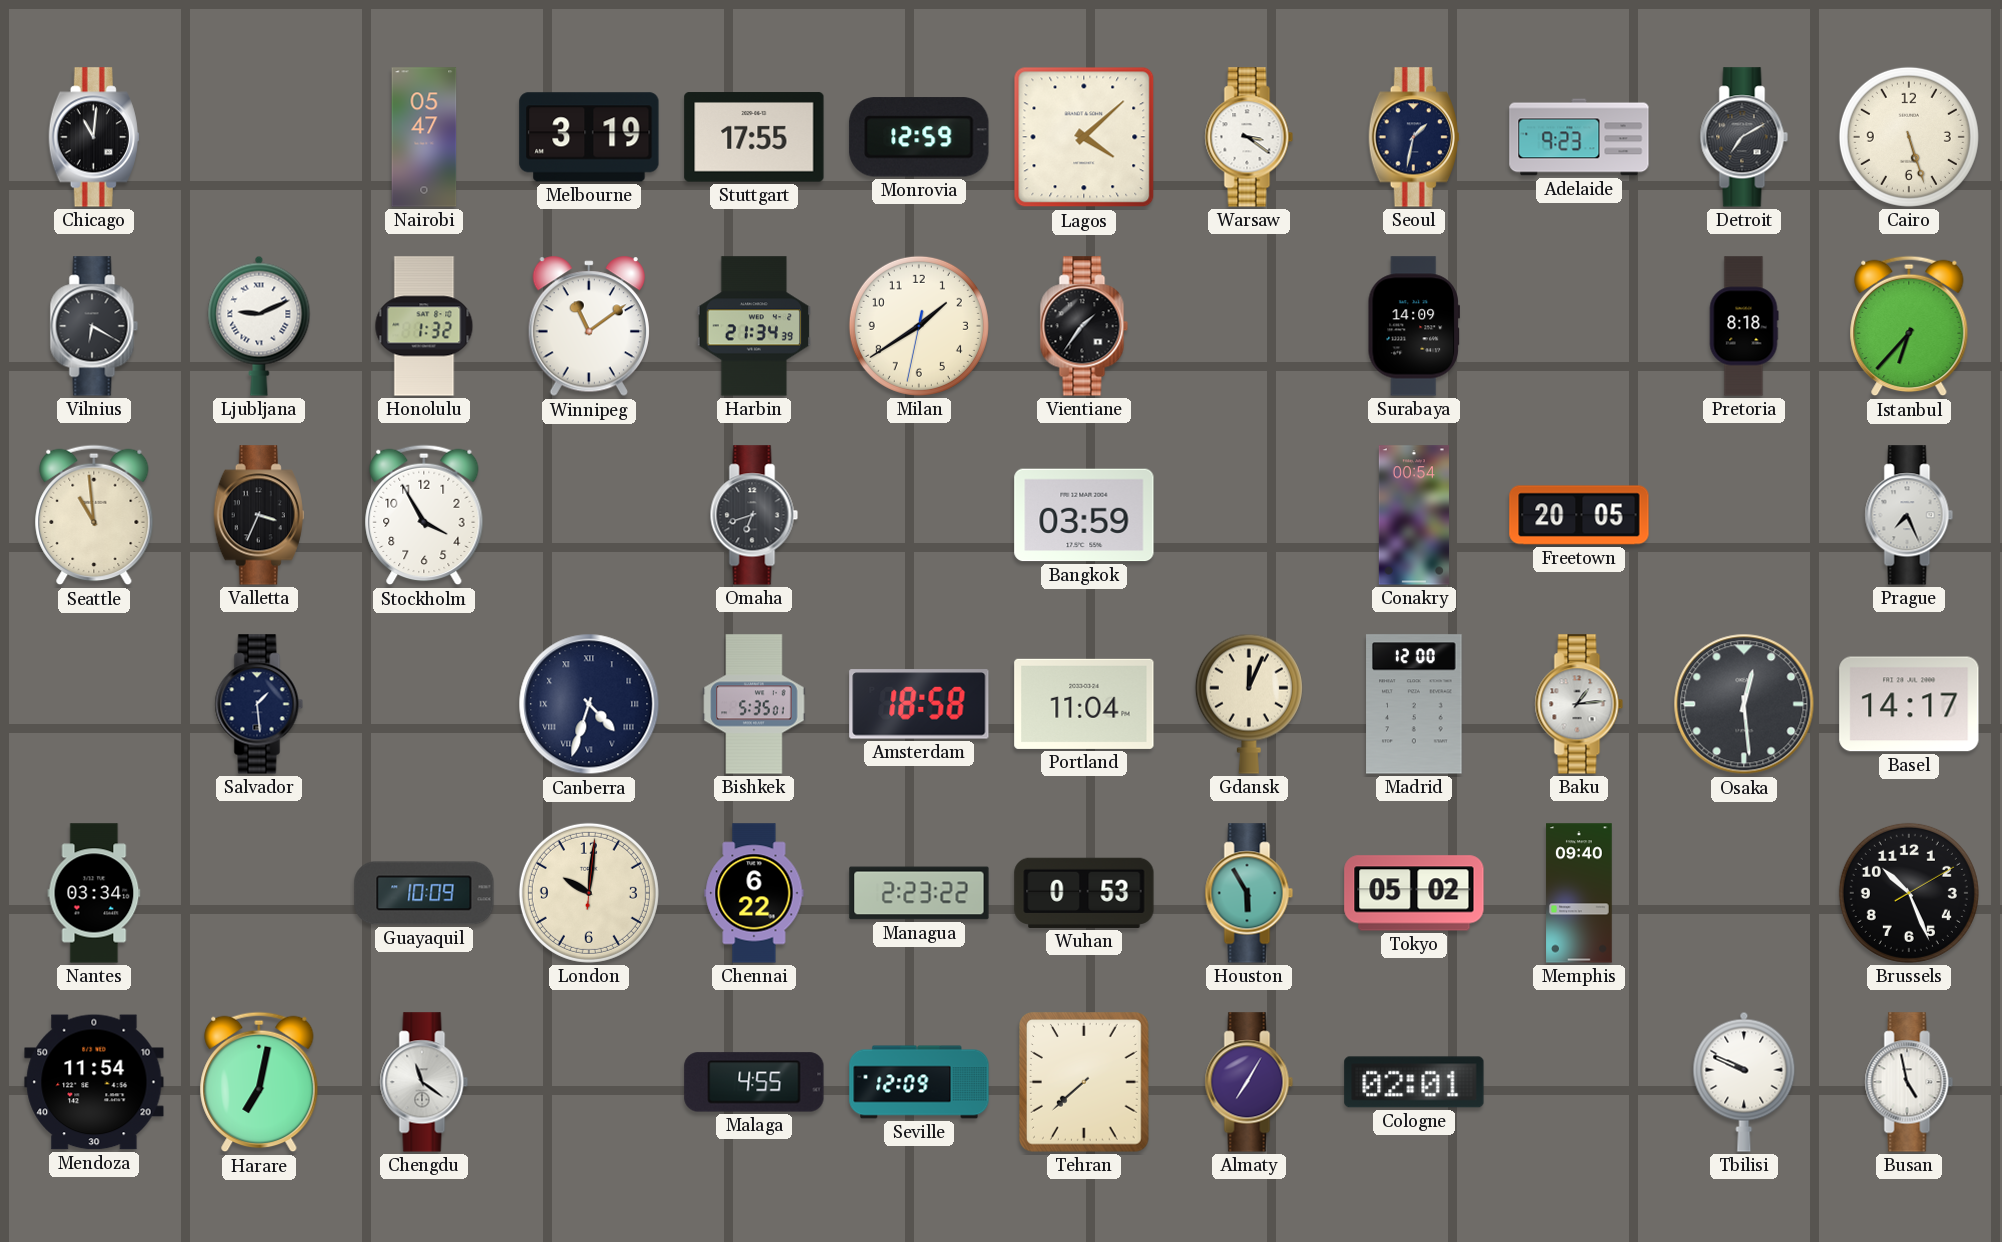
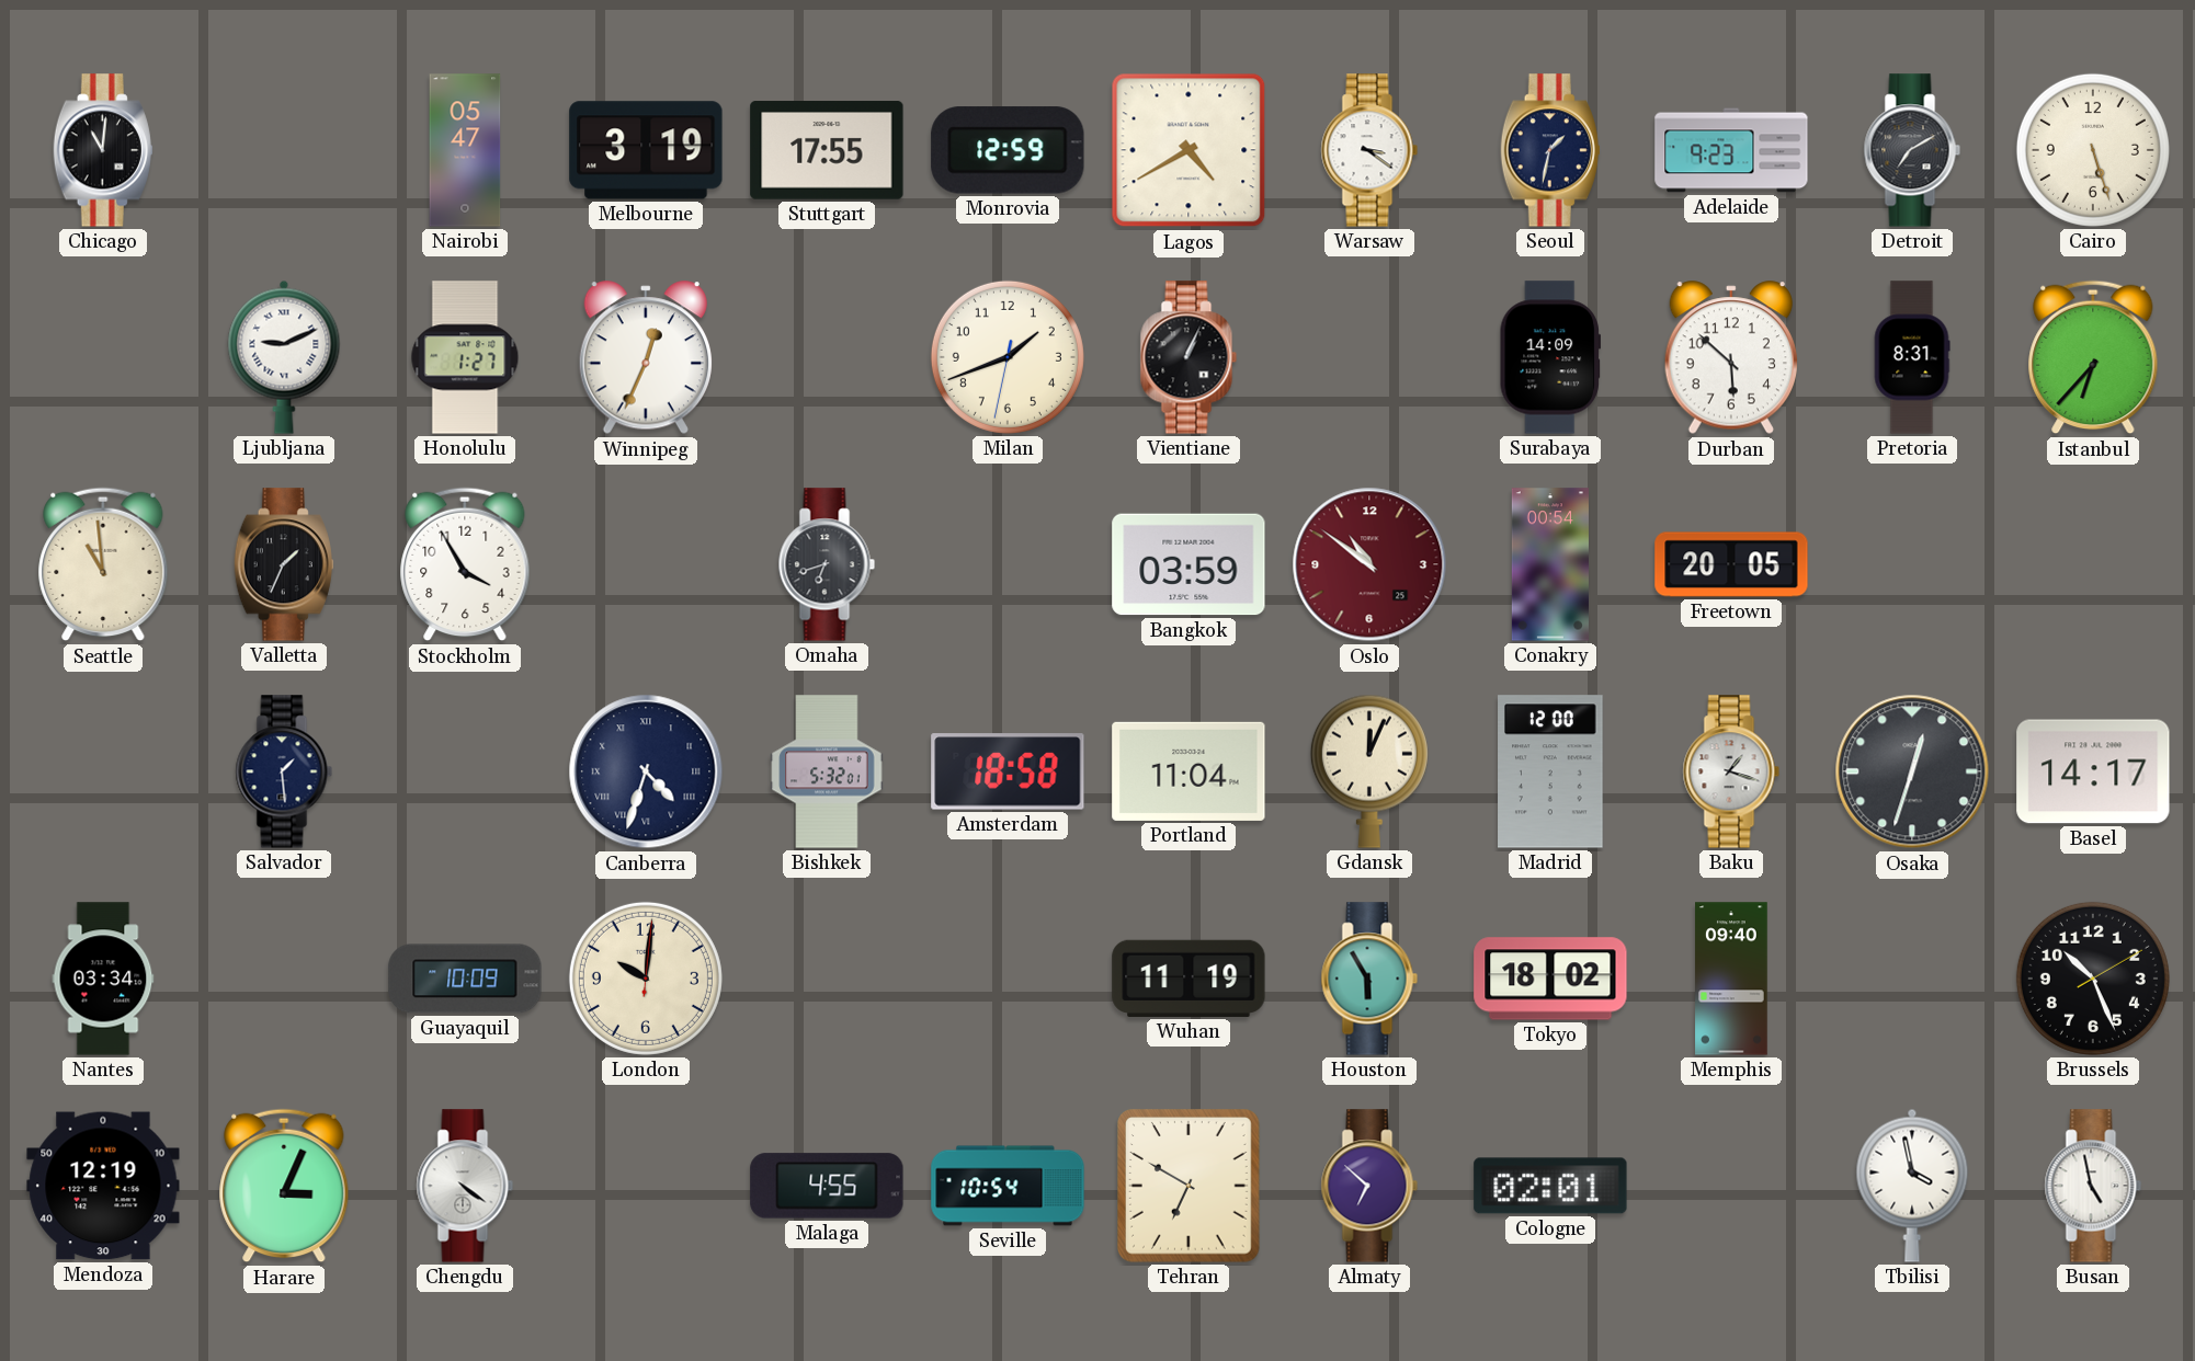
Lagos: 4:08 -> 4:40
Vilnius: 6:20 -> none
Honolulu: 1:32 -> 1:27
Winnipeg: 11:09 -> 12:34
Harbin: 21:34 -> none
Milan: 1:39 -> 1:41
Vientiane: 1:36 -> 1:04
Durban: none -> 5:52
Pretoria: 8:18 -> 8:31
Valletta: 3:34 -> 1:34
Oslo: none -> 10:51
Prague: 7:26 -> none
Bishkek: 5:35 -> 5:32
Baku: 1:14 -> 1:18
Osaka: 12:29 -> 12:33
Chennai: 6:22 -> none
Managua: 2:23 -> none
Wuhan: 0:53 -> 11:19
Tokyo: 05:02 -> 18:02
Mendoza: 11:54 -> 12:19
Harare: 7:02 -> 3:04
Chengdu: 11:21 -> 4:21
Seville: 12:09 -> 10:54
Tehran: 7:38 -> 6:50
Almaty: 7:05 -> 6:52
Tbilisi: 9:49 -> 3:58
